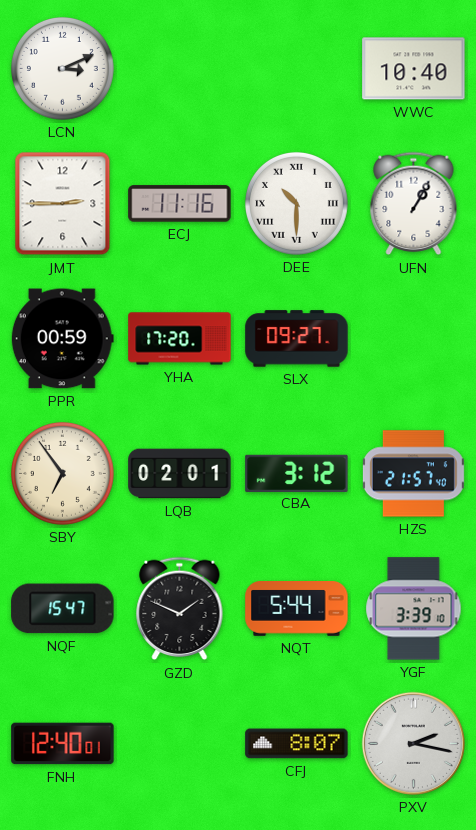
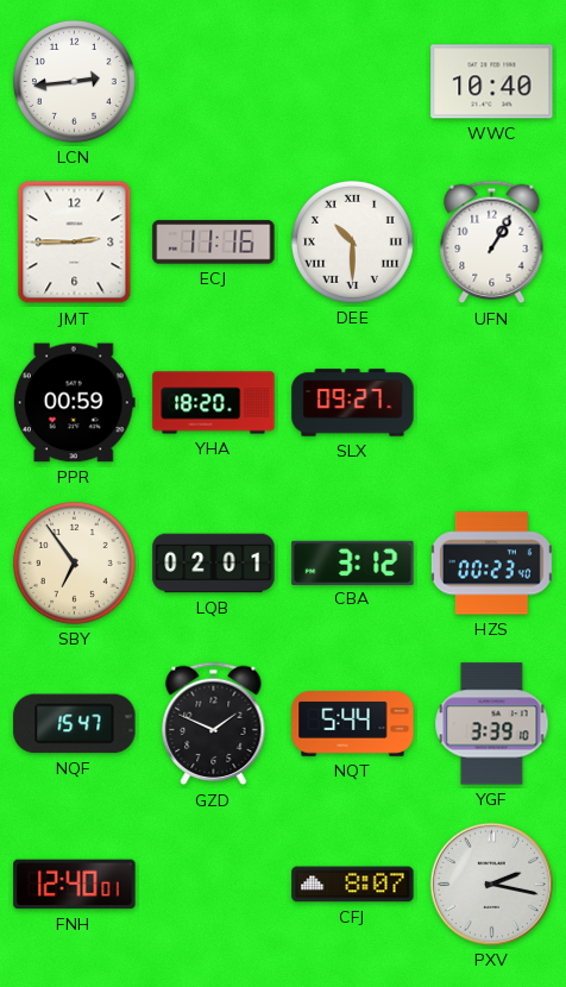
LCN: 3:11 -> 2:44
YHA: 17:20 -> 18:20
HZS: 21:57 -> 00:23
